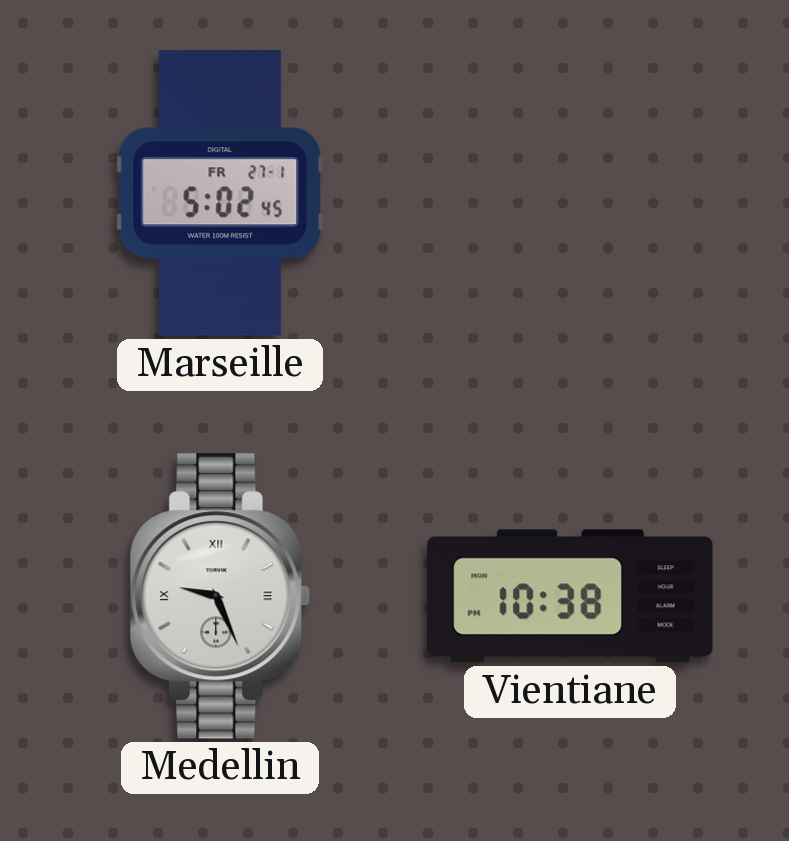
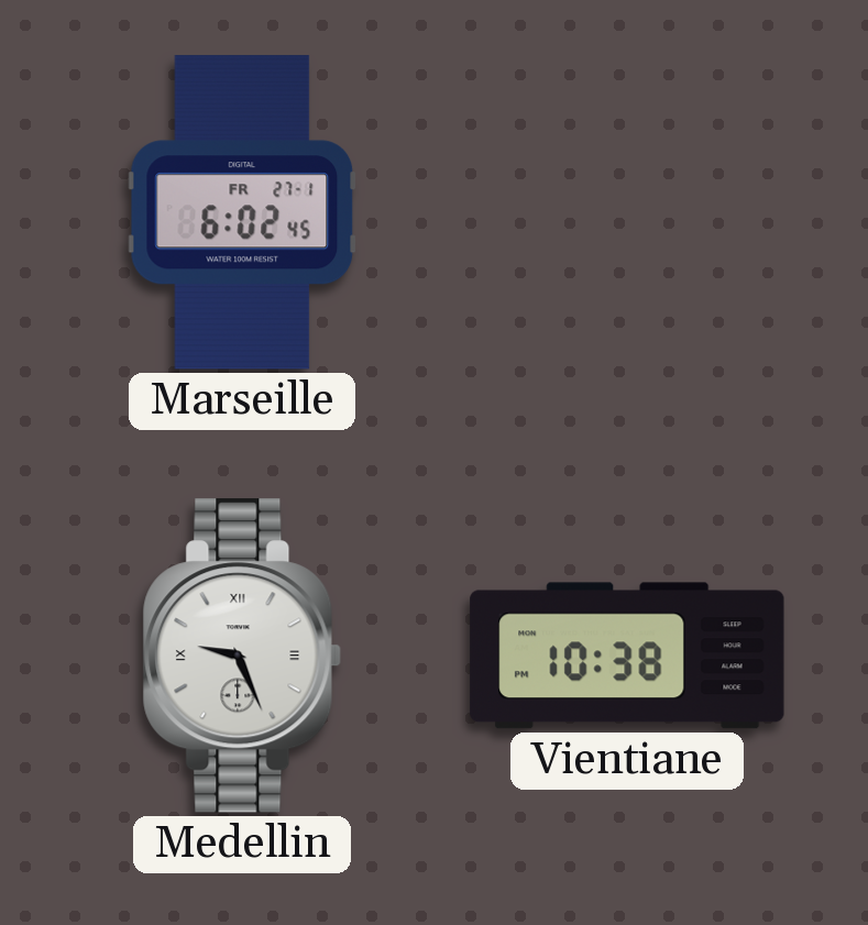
Marseille: 5:02 -> 6:02
